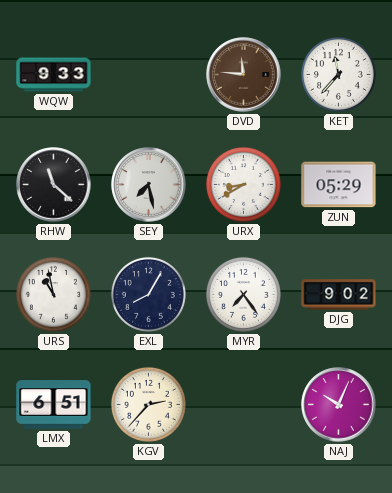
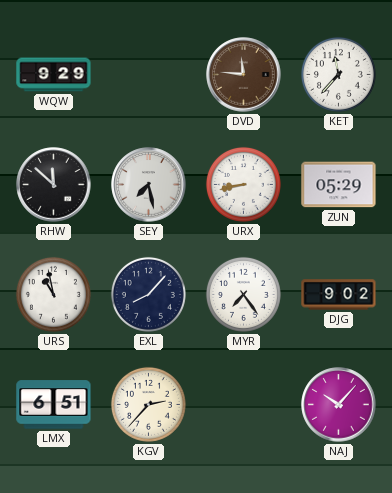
WQW: 9:33 -> 9:29
RHW: 11:22 -> 11:52
URX: 8:40 -> 8:43
EXL: 8:05 -> 8:07
NAJ: 10:04 -> 10:07
